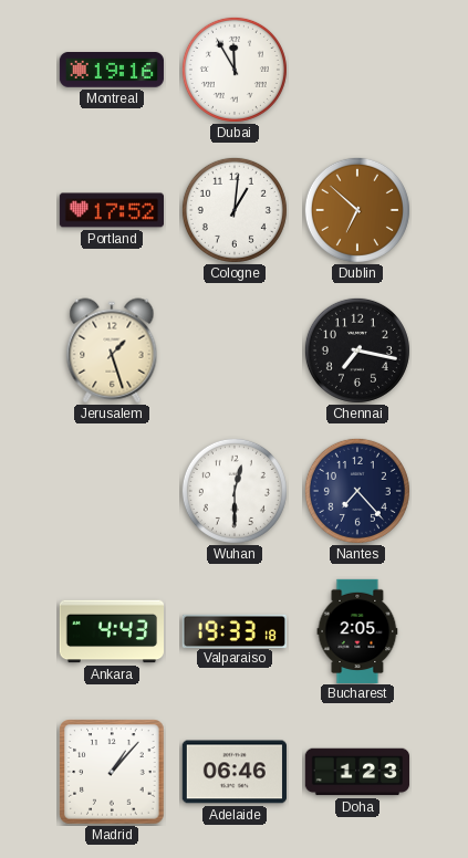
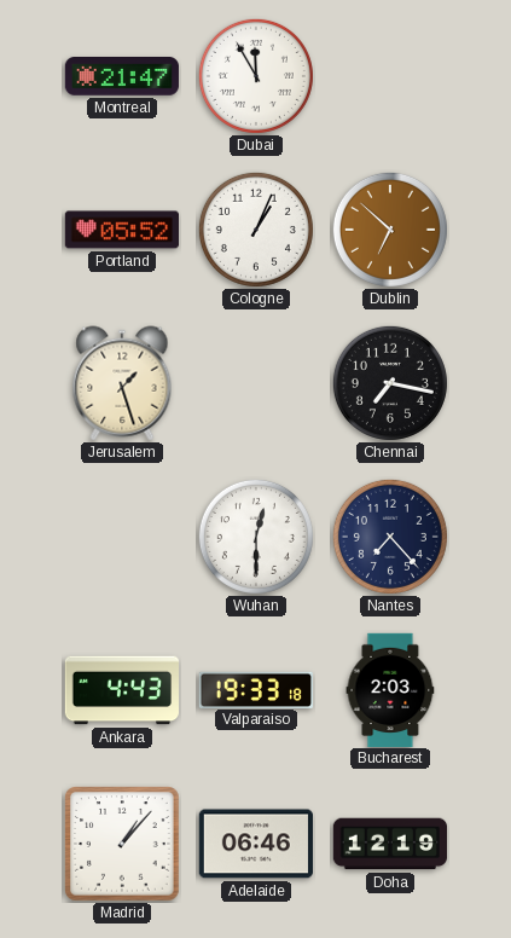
Montreal: 19:16 -> 21:47
Portland: 17:52 -> 05:52
Cologne: 1:01 -> 1:04
Bucharest: 2:05 -> 2:03
Doha: 1:23 -> 12:19
